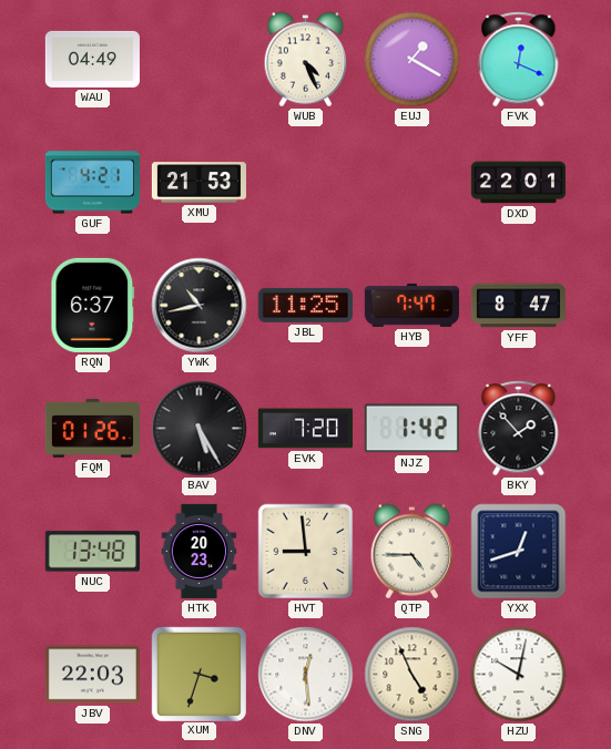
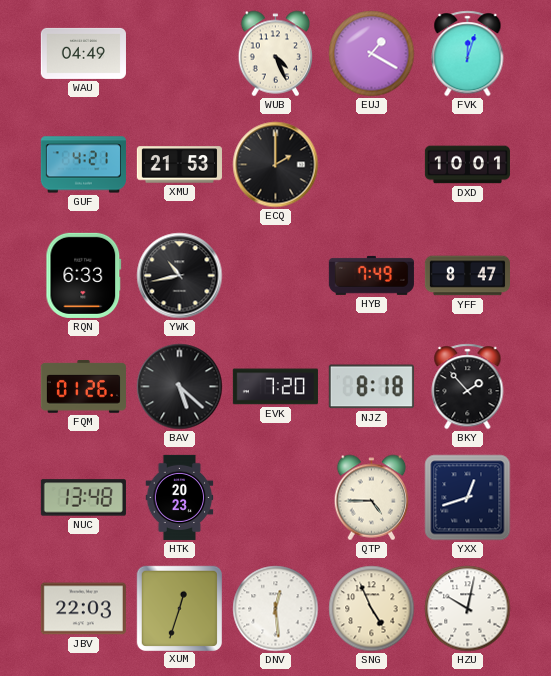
FVK: 12:19 -> 12:03
ECQ: none -> 2:00
DXD: 22:01 -> 10:01
RQN: 6:37 -> 6:33
JBL: 11:25 -> none
HYB: 7:47 -> 7:49
BAV: 5:25 -> 5:22
NJZ: 1:42 -> 8:18
HVT: 8:59 -> none
XUM: 3:33 -> 12:33
